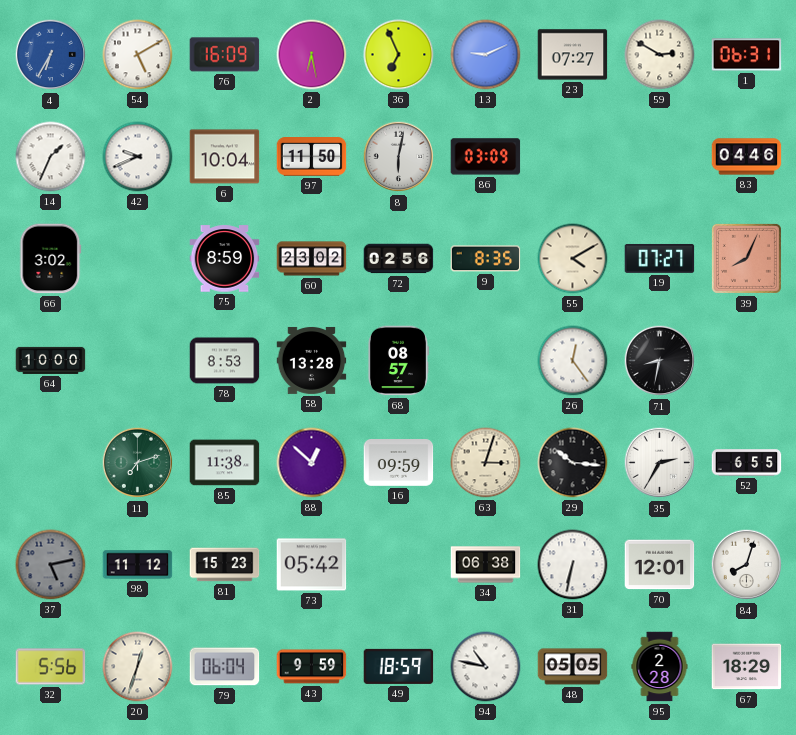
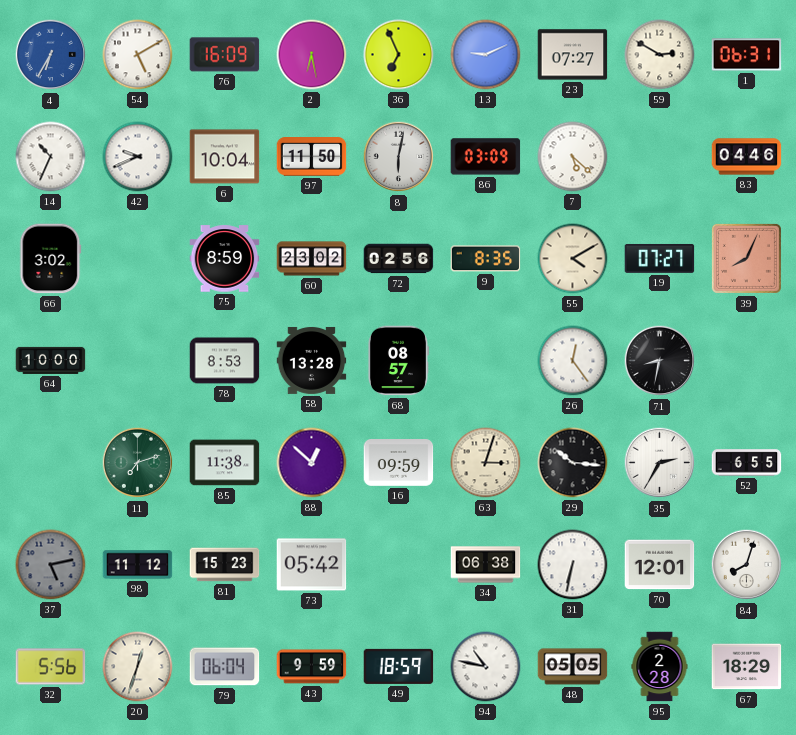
14: 1:34 -> 10:34
7: none -> 5:22
